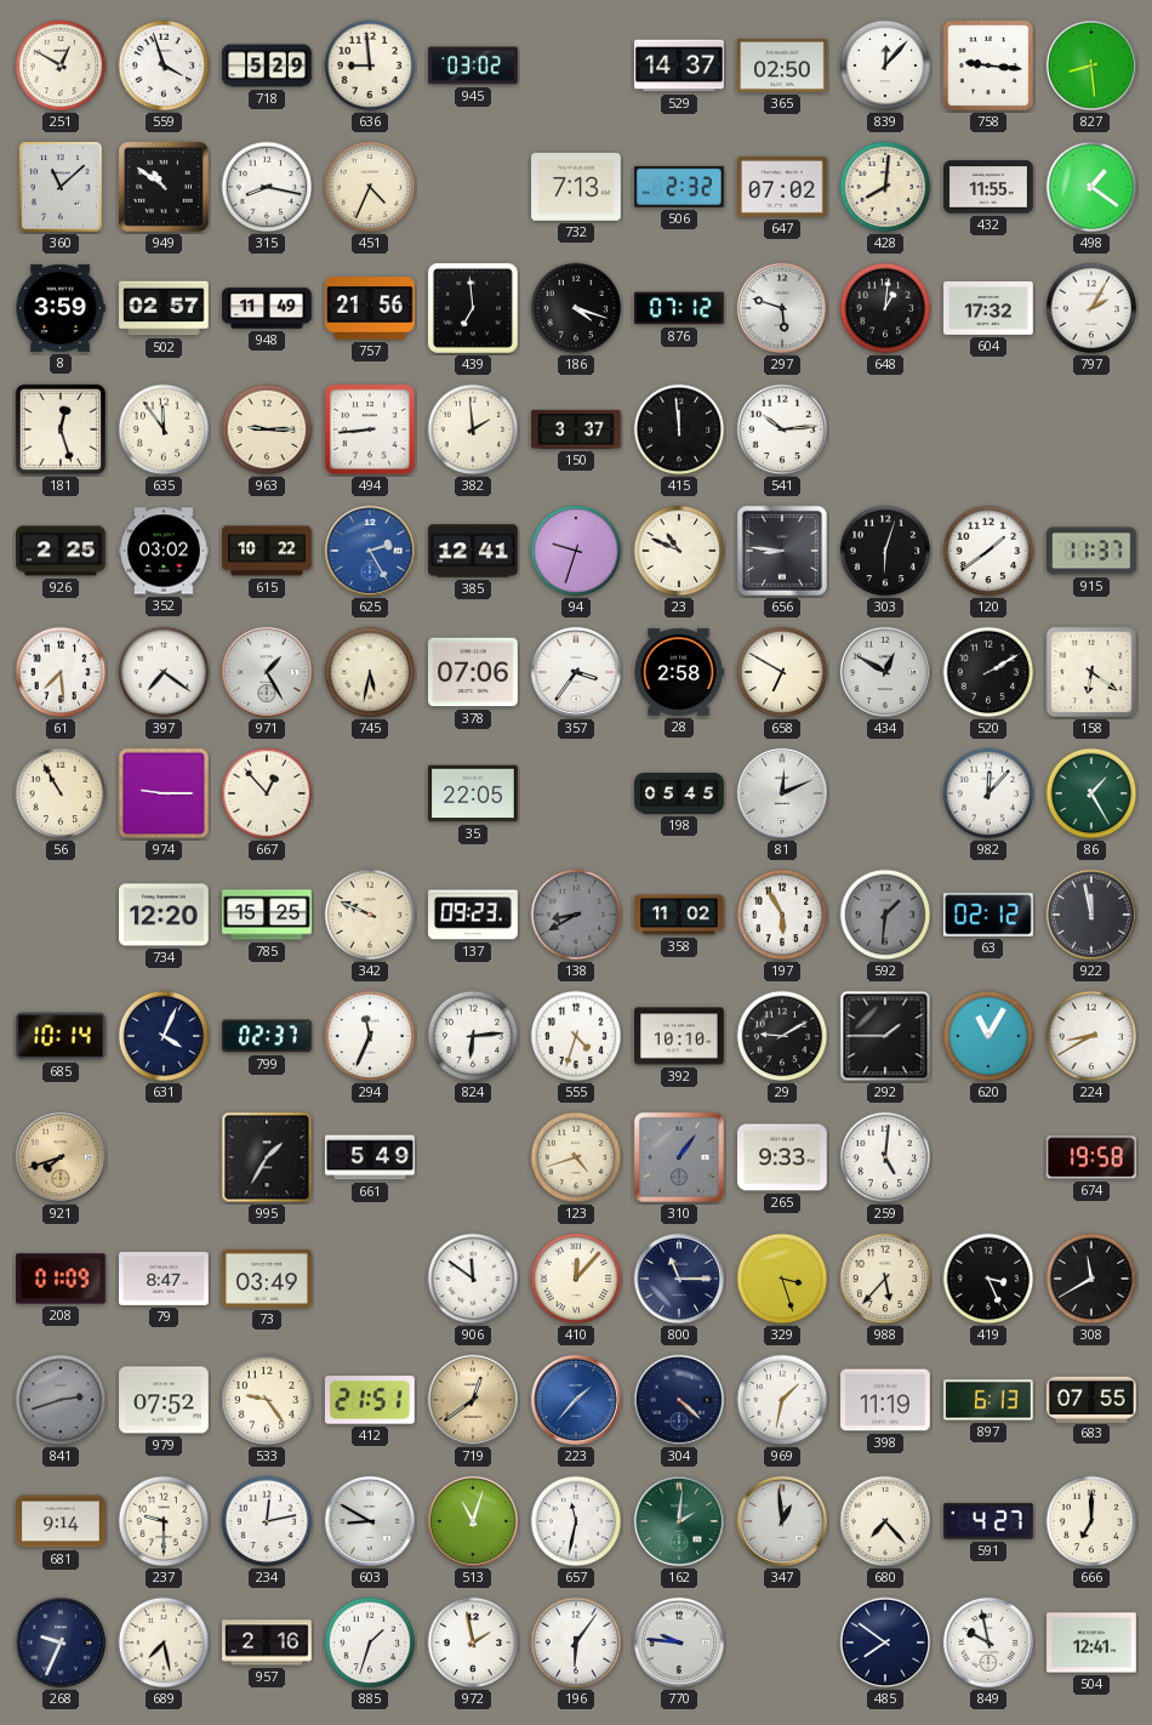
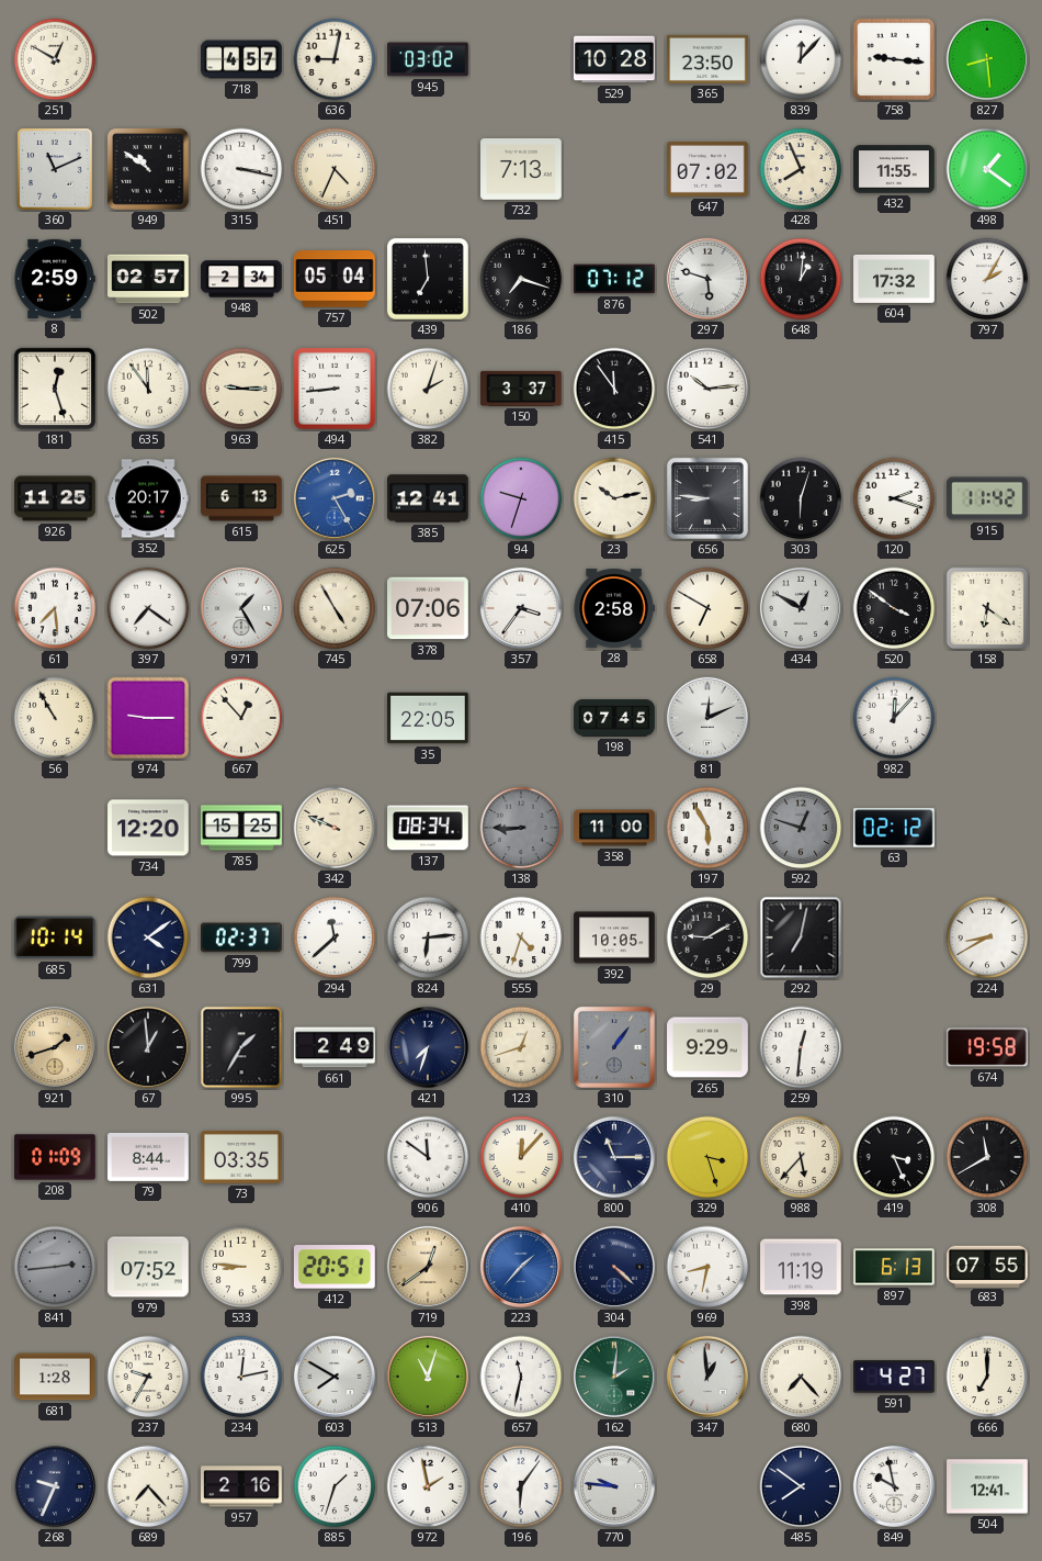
559: 3:57 -> none
718: 5:29 -> 4:57
636: 8:59 -> 9:02
529: 14:37 -> 10:28
365: 02:50 -> 23:50
360: 11:08 -> 11:11
315: 8:17 -> 3:17
506: 2:32 -> none
428: 8:01 -> 7:56
8: 3:59 -> 2:59
948: 11:49 -> 2:34
757: 21:56 -> 05:04
186: 4:18 -> 7:18
382: 1:59 -> 2:03
415: 11:59 -> 11:54
926: 2:25 -> 11:25
352: 03:02 -> 20:17
615: 10:22 -> 6:13
23: 10:49 -> 10:13
120: 1:39 -> 2:18
915: 11:37 -> 11:42
745: 5:32 -> 4:55
520: 2:10 -> 3:51
198: 05:45 -> 07:45
86: 1:25 -> none
137: 09:23 -> 08:34
138: 8:40 -> 8:45
358: 11:02 -> 11:00
592: 1:31 -> 12:48
922: 11:58 -> none
631: 4:04 -> 4:09
294: 11:34 -> 11:38
392: 10:10 -> 10:05
292: 1:45 -> 7:02
620: 11:05 -> none
921: 7:42 -> 1:42
67: none -> 12:59
661: 5:49 -> 2:49
421: none -> 7:33
123: 4:42 -> 12:42
265: 9:33 -> 9:29
259: 5:01 -> 12:31
79: 8:47 -> 8:44
73: 03:49 -> 03:35
841: 2:42 -> 2:44
533: 9:24 -> 8:46
412: 21:51 -> 20:51
969: 1:32 -> 8:32
681: 9:14 -> 1:28
237: 9:30 -> 9:35
603: 8:50 -> 7:50
689: 7:28 -> 7:23
